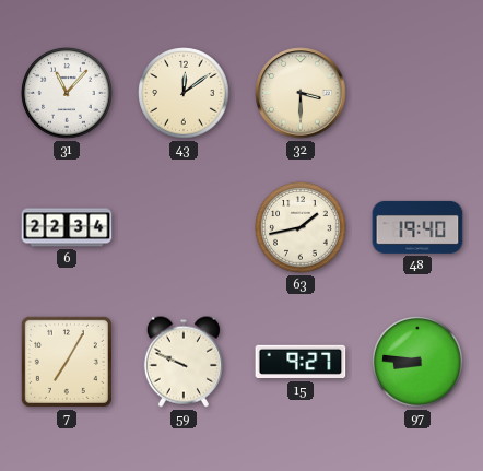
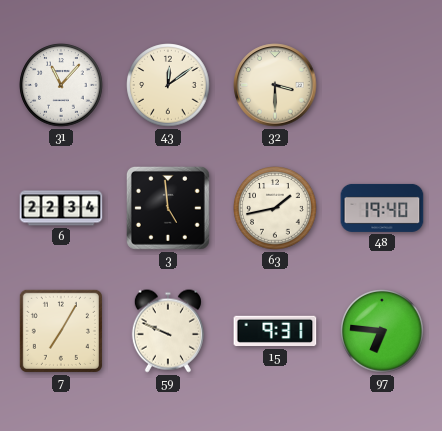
3: none -> 4:59
15: 9:27 -> 9:31
97: 8:46 -> 6:46
